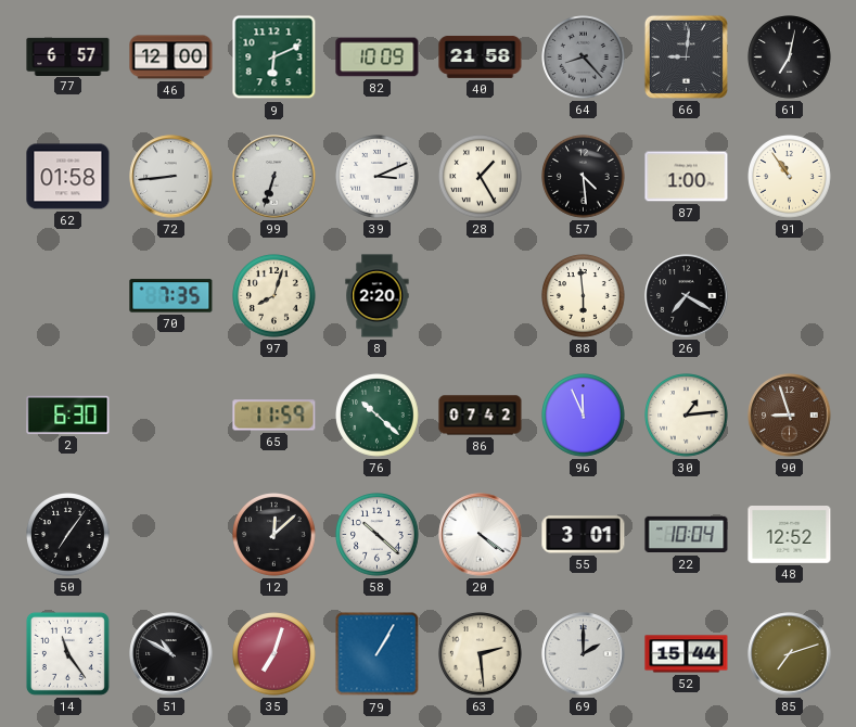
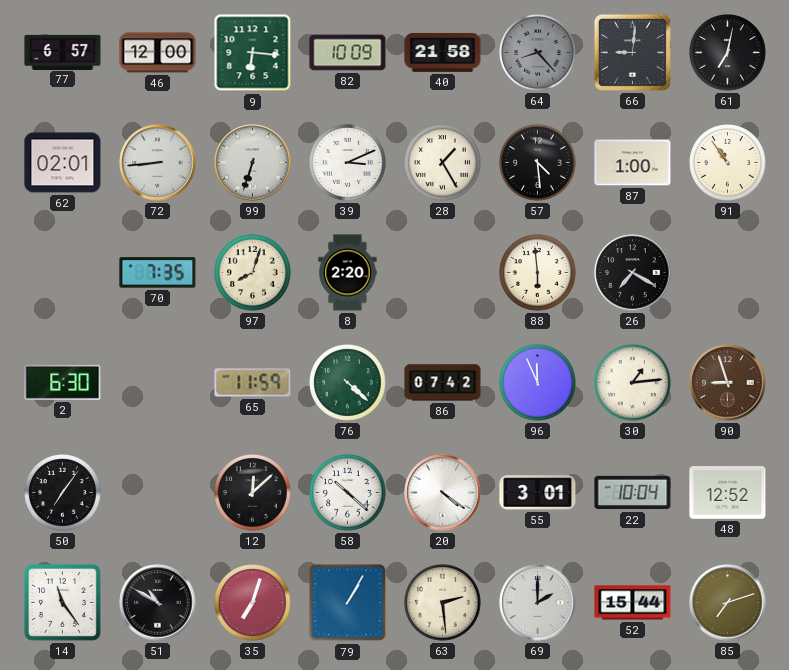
9: 6:11 -> 6:16
62: 01:58 -> 02:01
76: 10:22 -> 4:22
